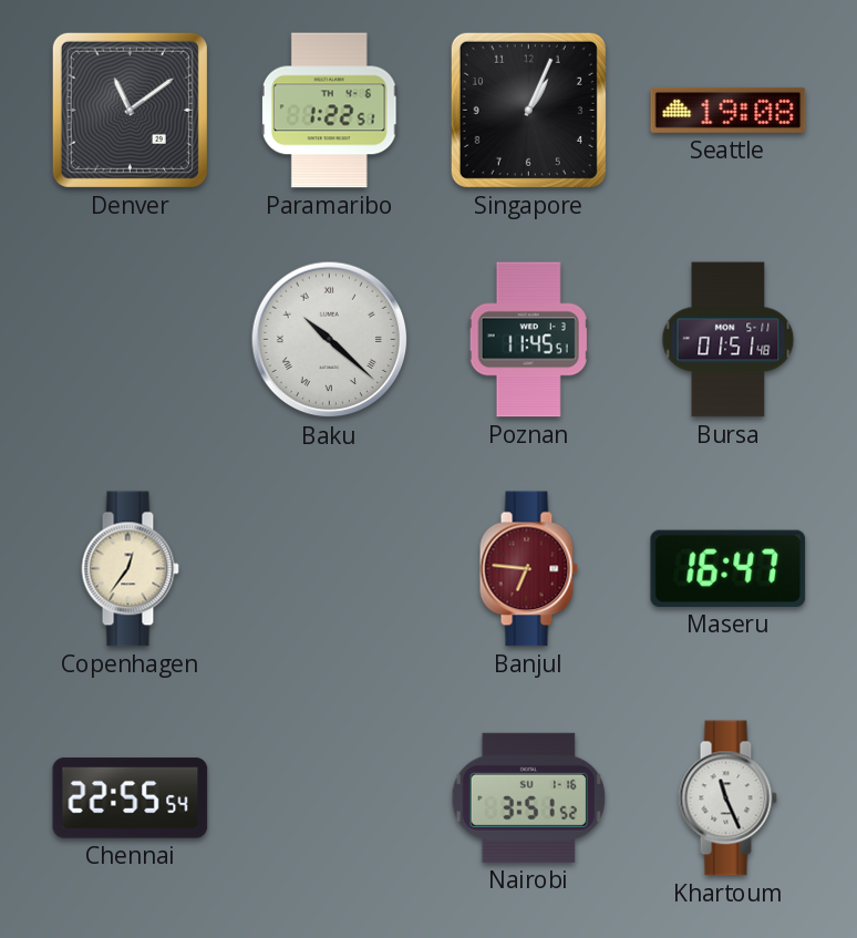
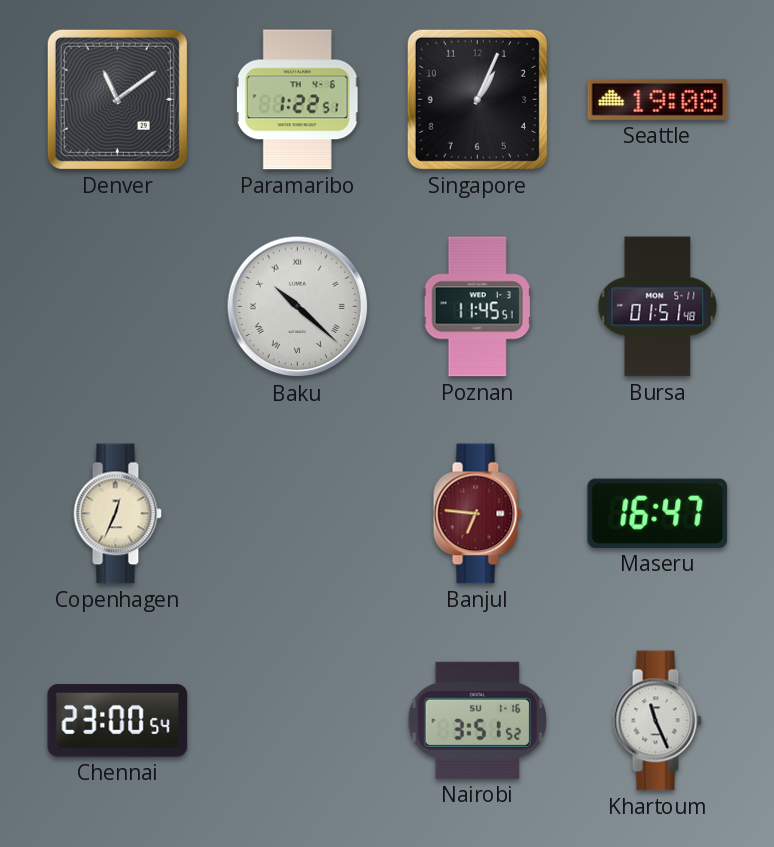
Copenhagen: 12:36 -> 12:34
Chennai: 22:55 -> 23:00
